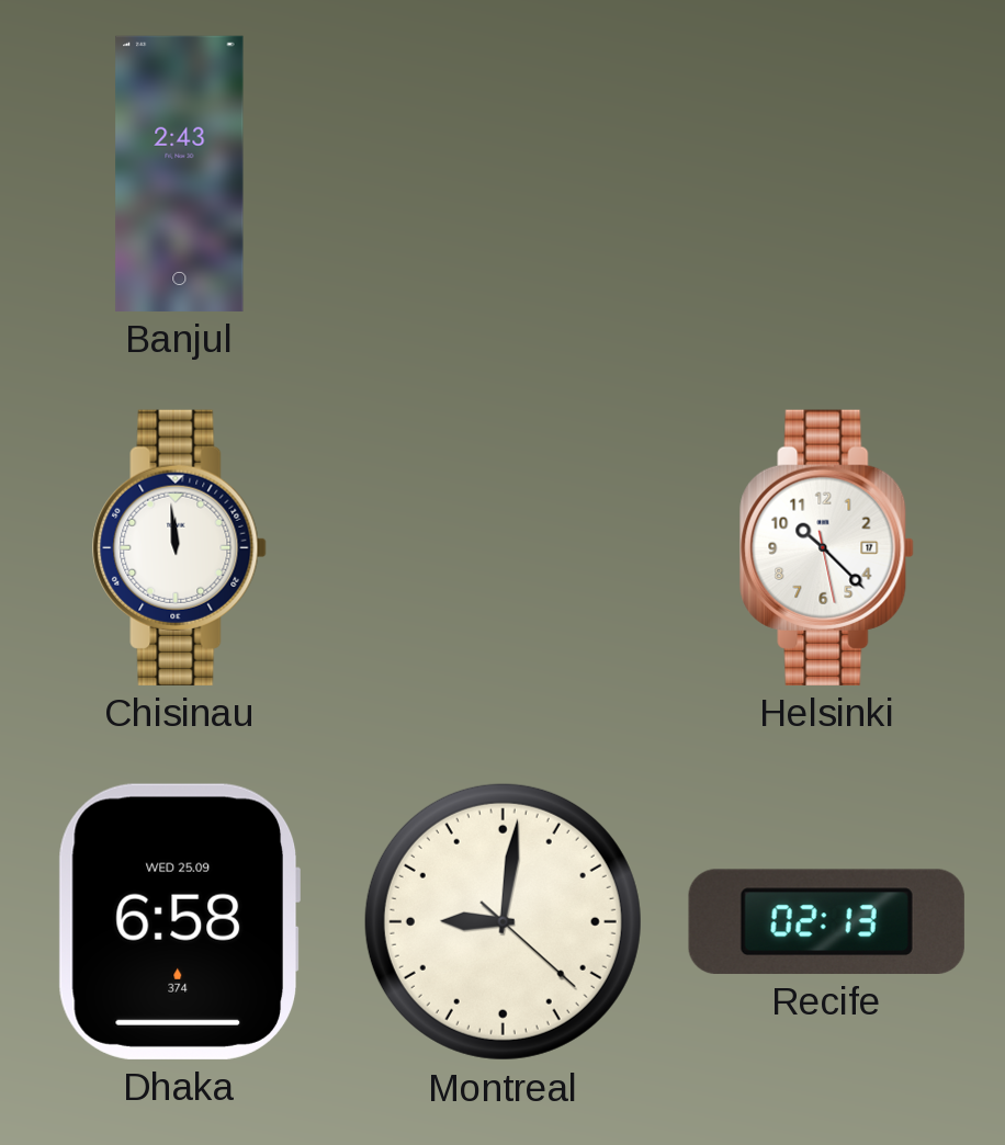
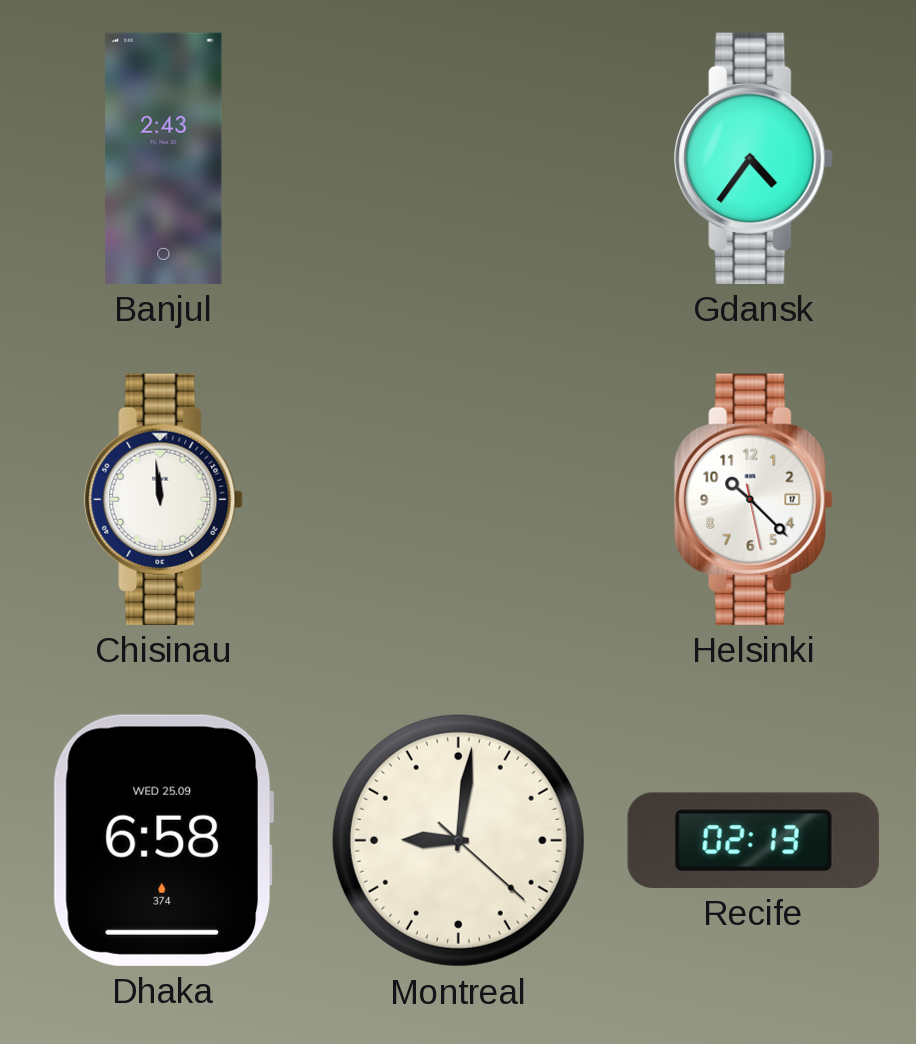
Gdansk: none -> 4:36
